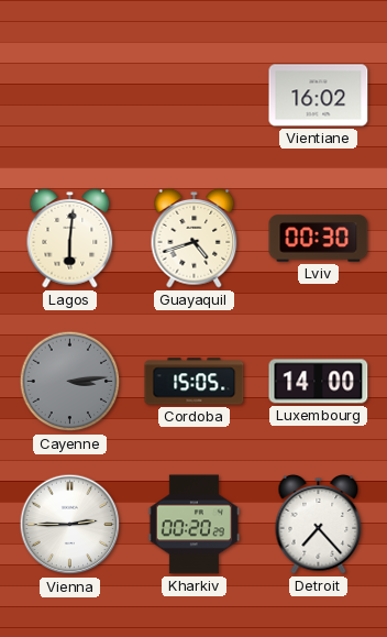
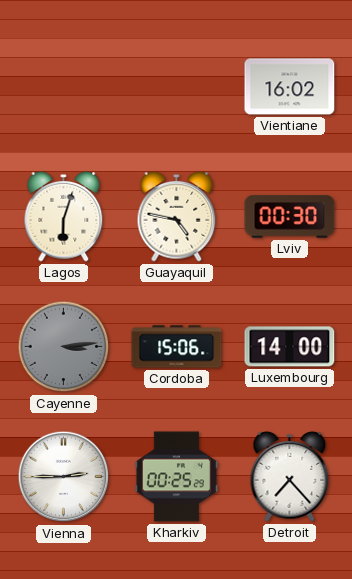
Lagos: 6:01 -> 6:03
Guayaquil: 4:42 -> 4:47
Cordoba: 15:05 -> 15:06
Kharkiv: 00:20 -> 00:25
